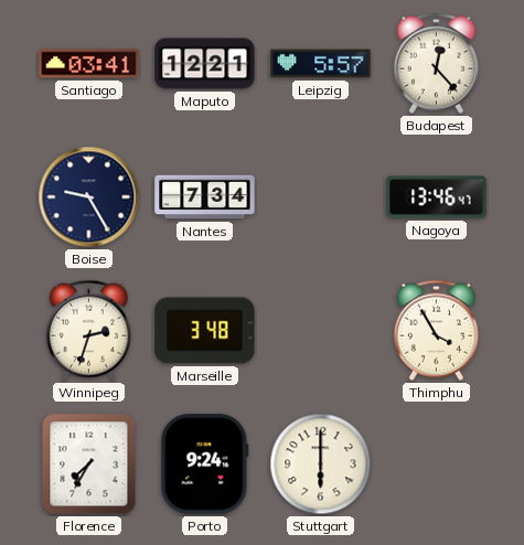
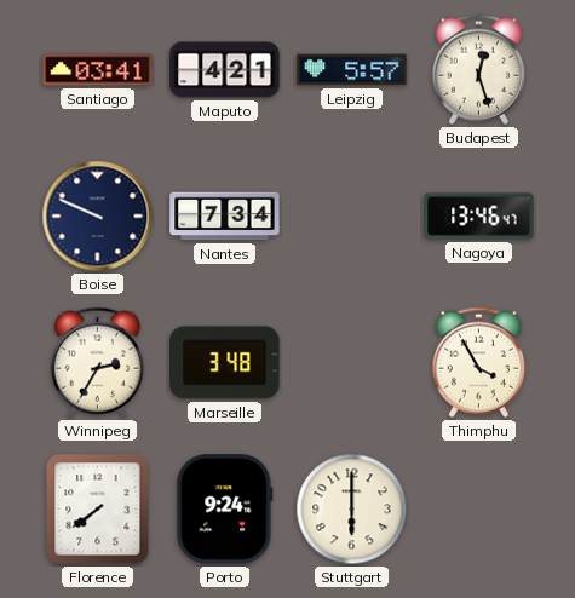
Maputo: 12:21 -> 4:21
Budapest: 12:23 -> 12:27
Boise: 9:25 -> 9:49
Winnipeg: 2:33 -> 2:35
Florence: 7:35 -> 7:39
